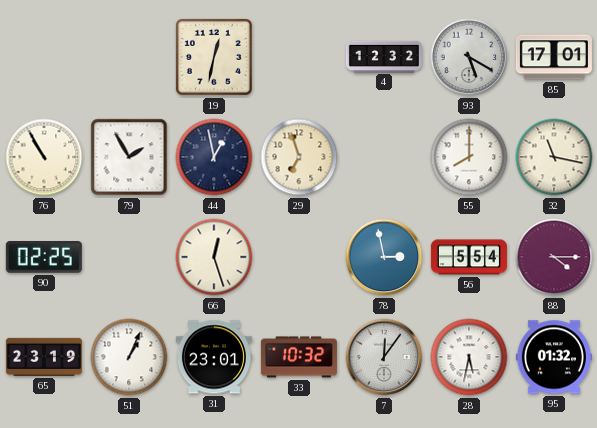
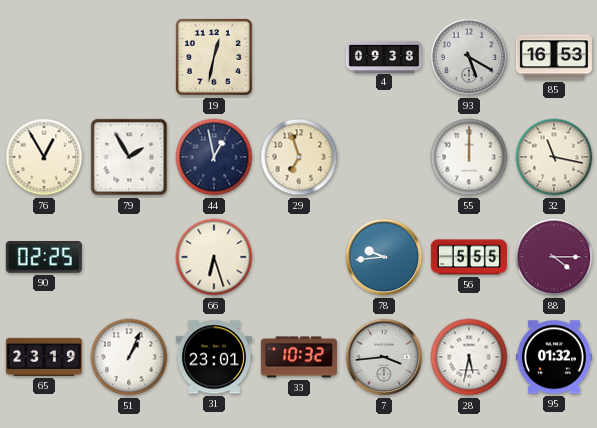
4: 12:32 -> 09:38
85: 17:01 -> 16:53
76: 10:55 -> 12:55
55: 8:00 -> 12:00
66: 12:27 -> 6:27
78: 2:58 -> 9:44
56: 5:54 -> 5:55
7: 12:06 -> 3:44
